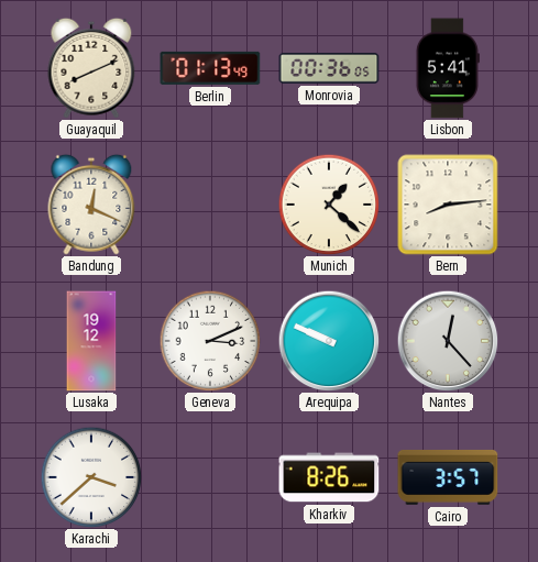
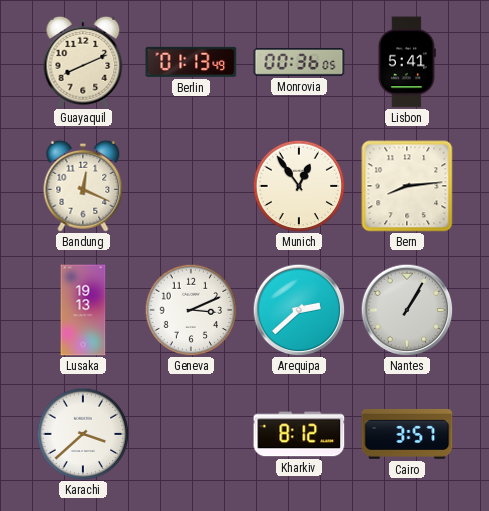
Munich: 1:22 -> 12:54
Lusaka: 19:12 -> 19:13
Arequipa: 9:49 -> 2:38
Nantes: 12:23 -> 1:05
Kharkiv: 8:26 -> 8:12
